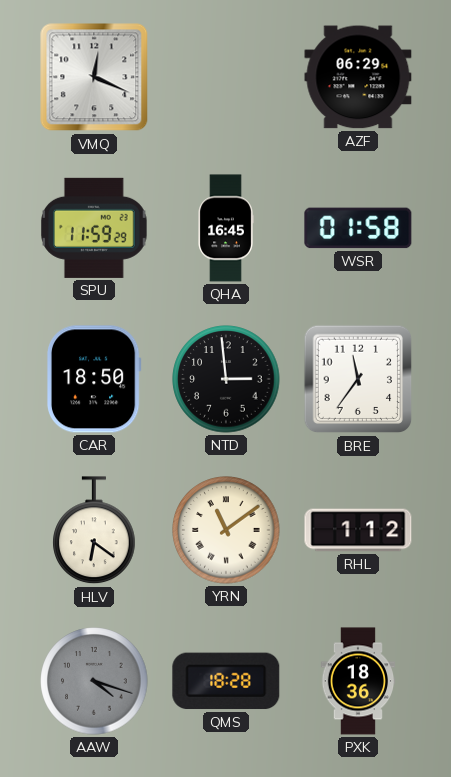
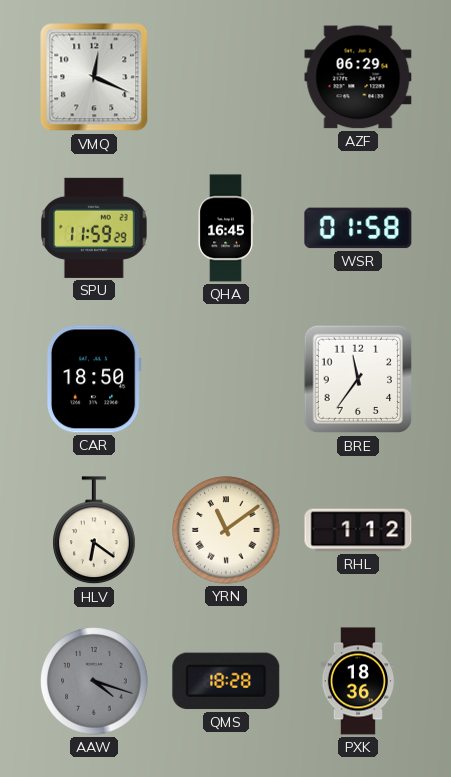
NTD: 2:59 -> none
